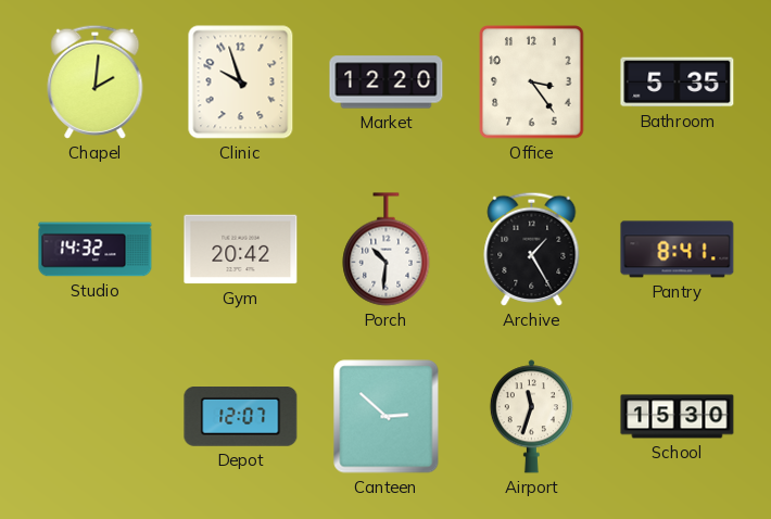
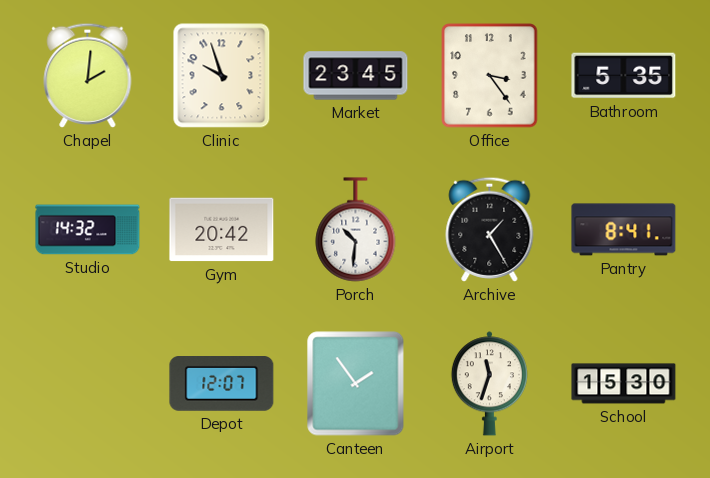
Market: 12:20 -> 23:45
Canteen: 2:52 -> 1:54
